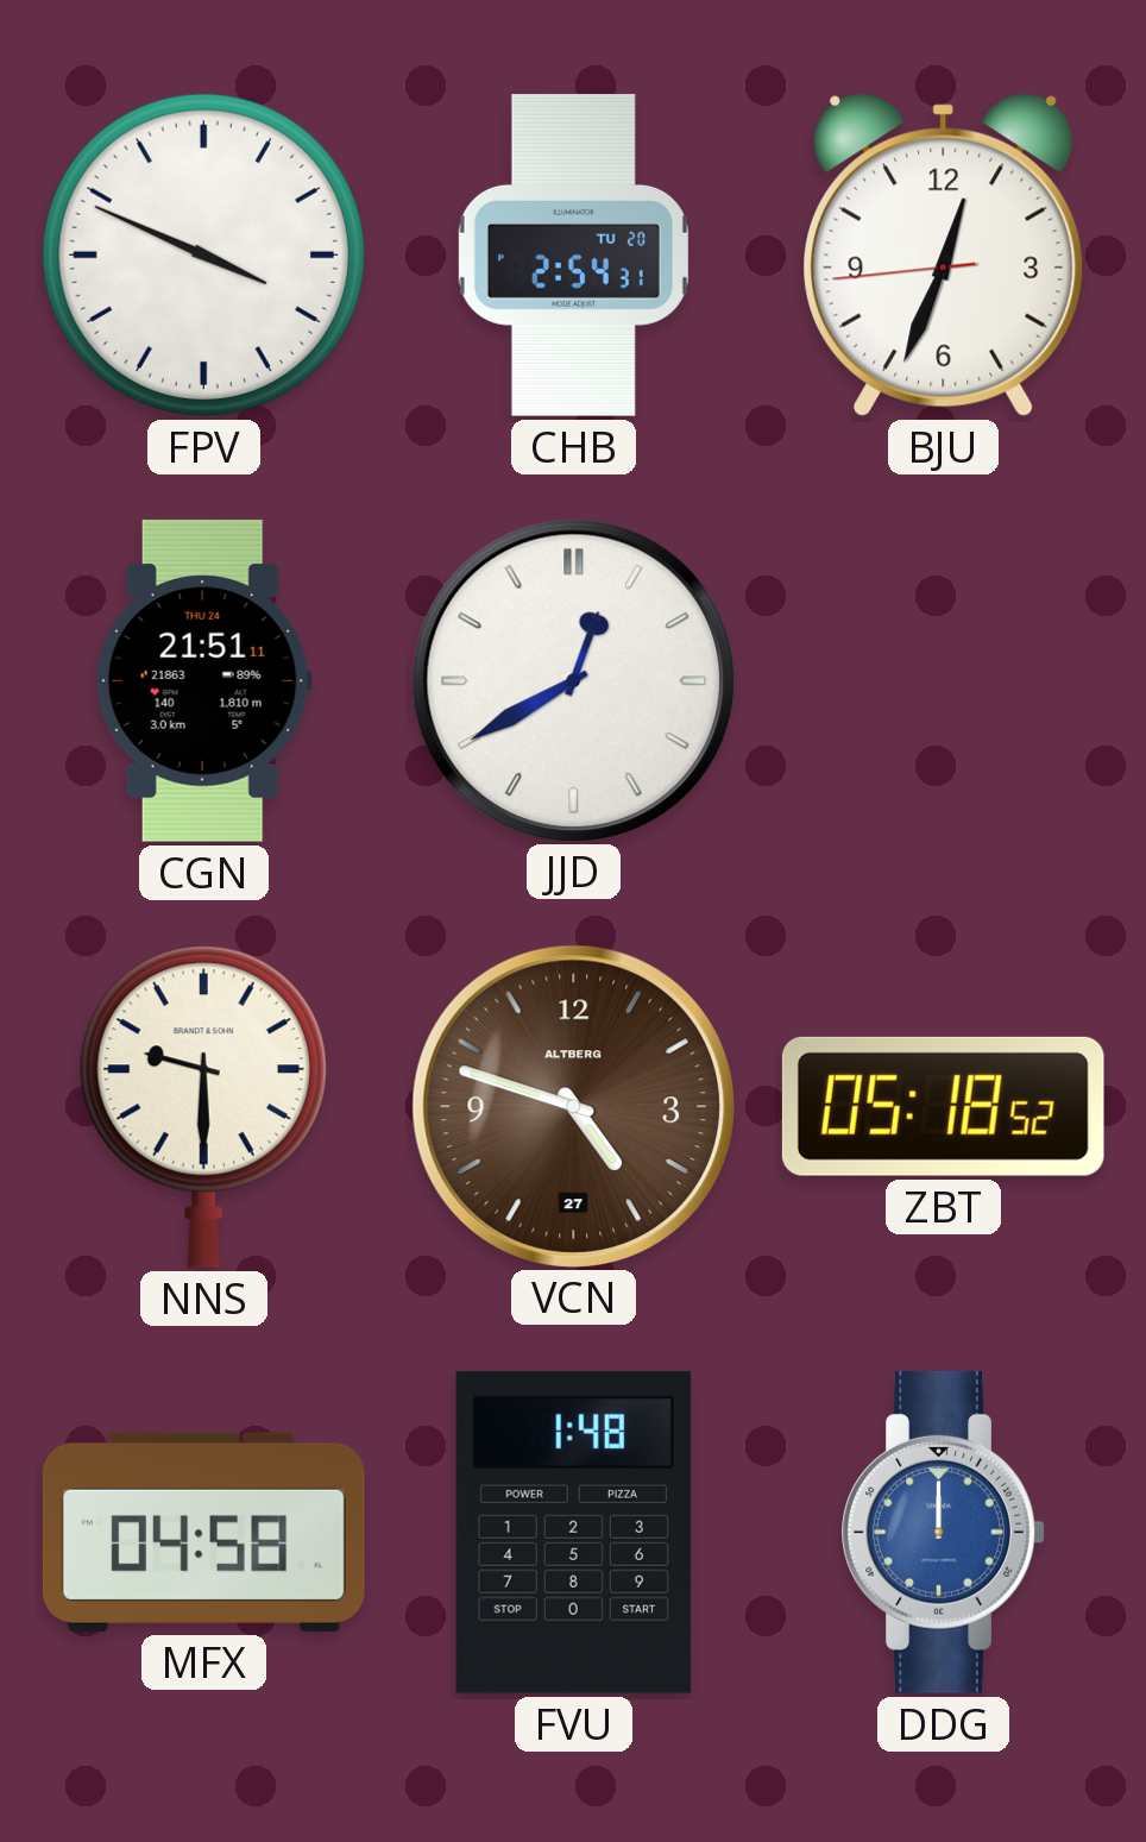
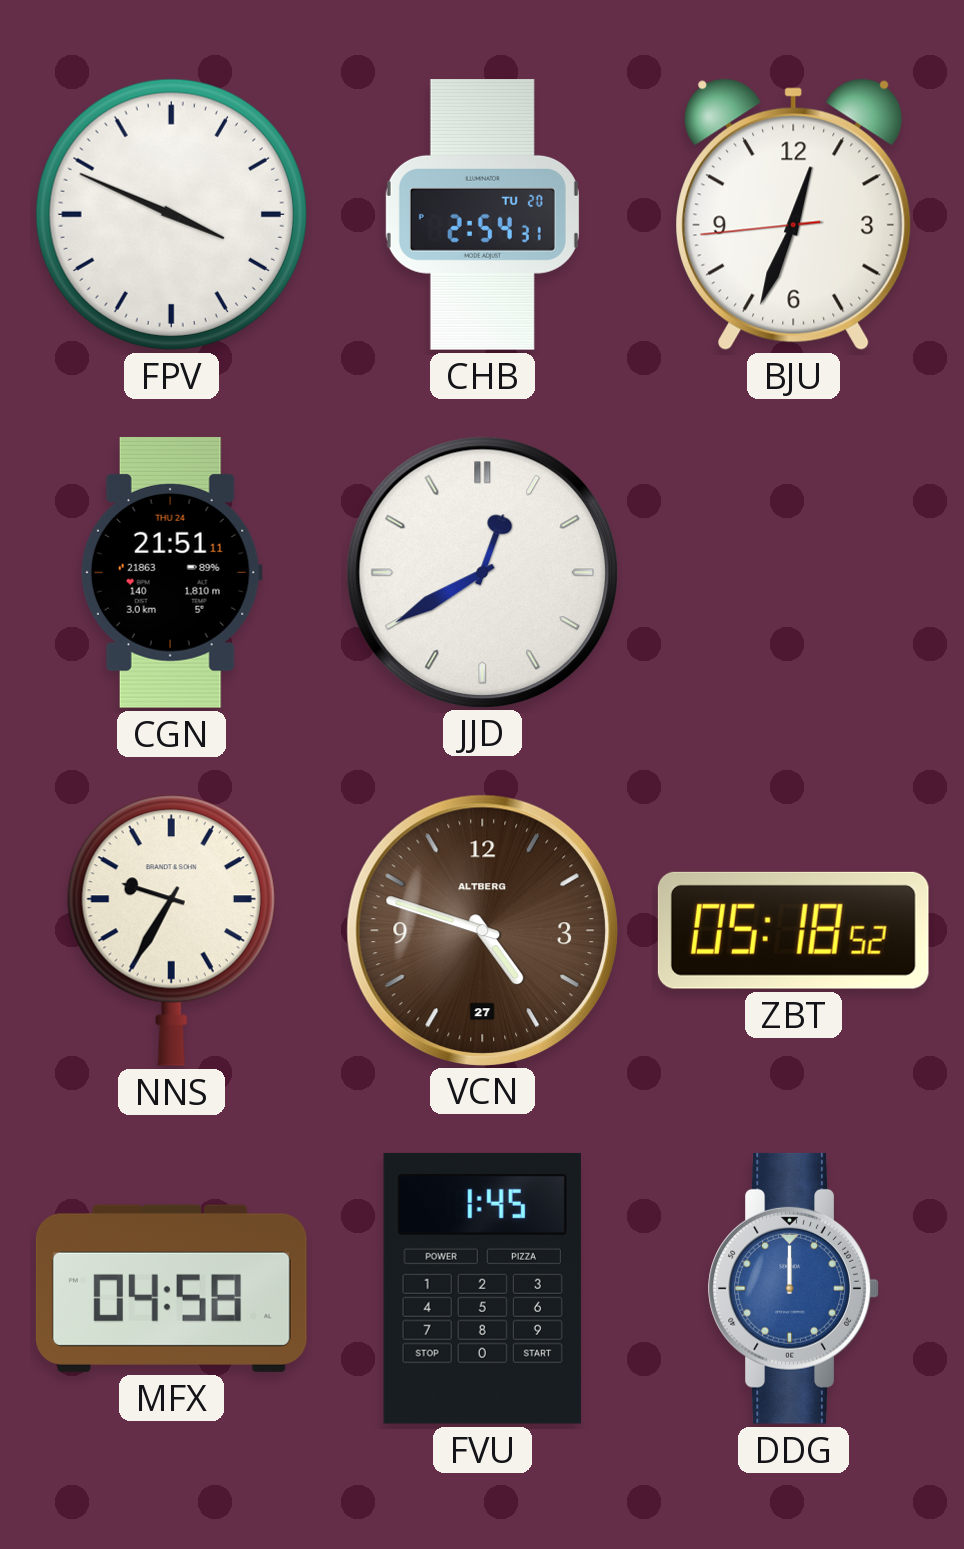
NNS: 9:30 -> 9:35
FVU: 1:48 -> 1:45
